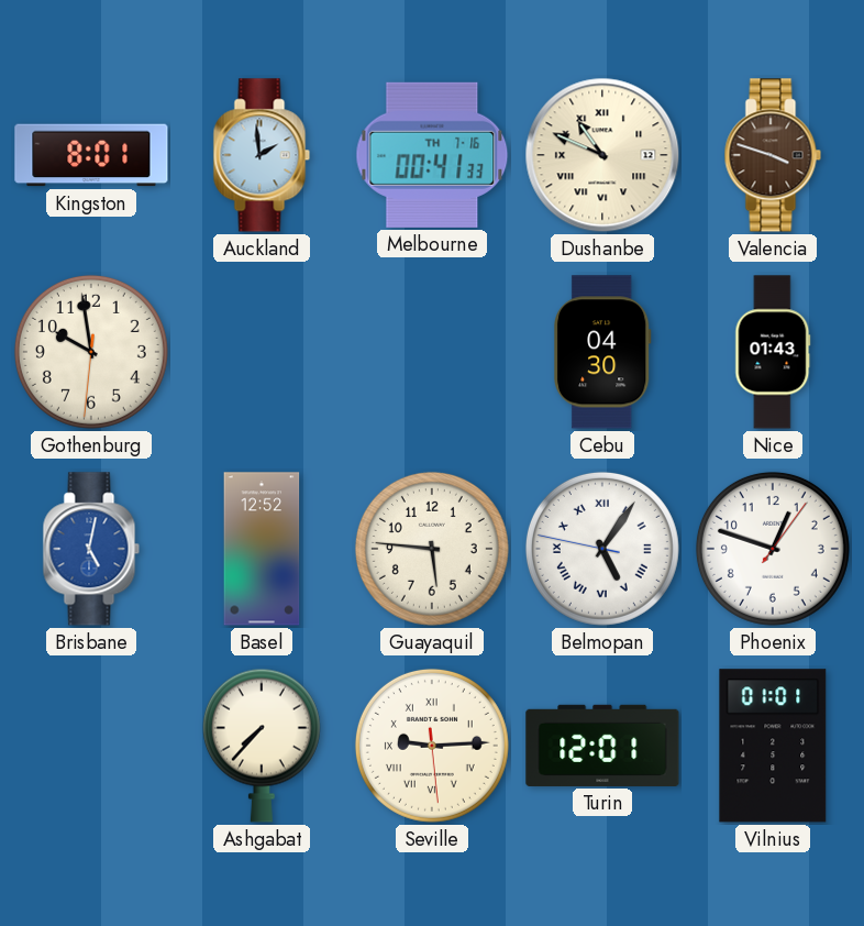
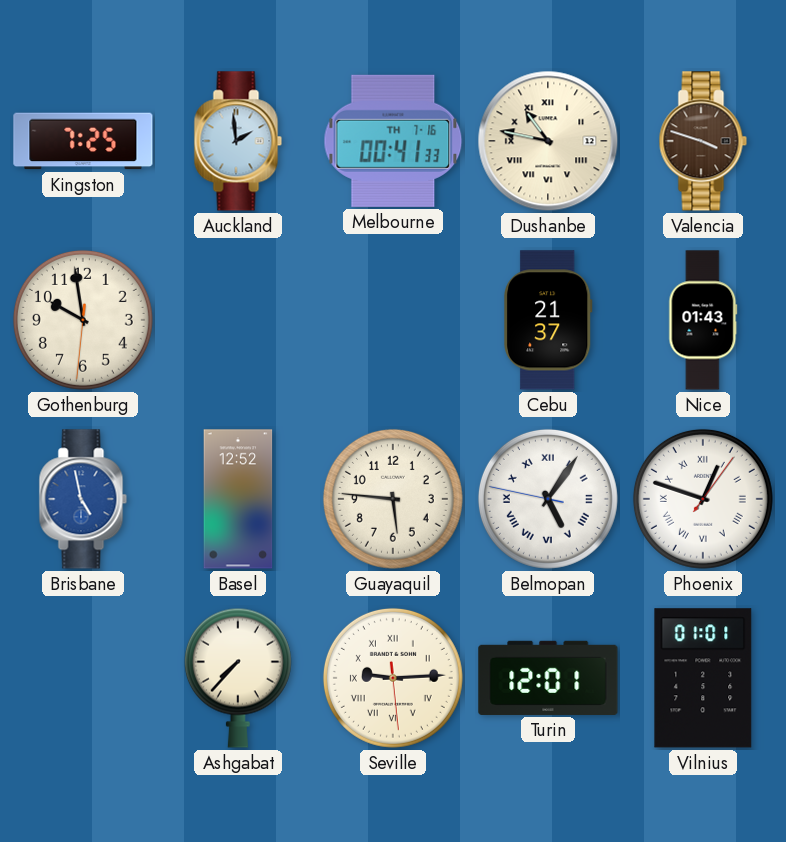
Kingston: 8:01 -> 7:25
Dushanbe: 10:49 -> 10:47
Cebu: 04:30 -> 21:37
Brisbane: 5:02 -> 4:58
Phoenix numerals: Arabic -> Roman
